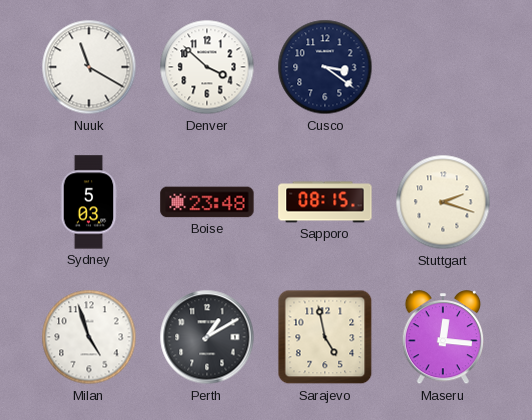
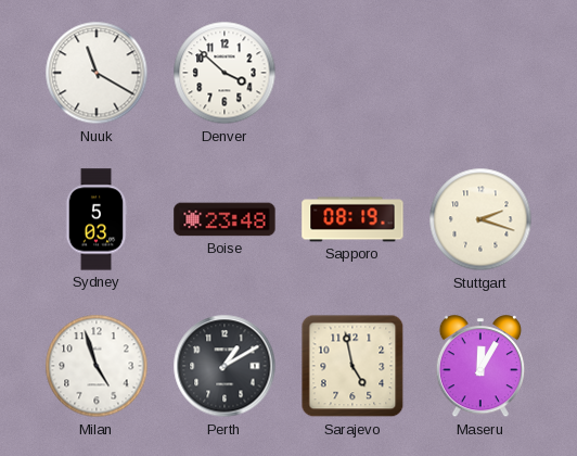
Cusco: 3:21 -> none
Sapporo: 08:15 -> 08:19
Maseru: 12:16 -> 12:05
